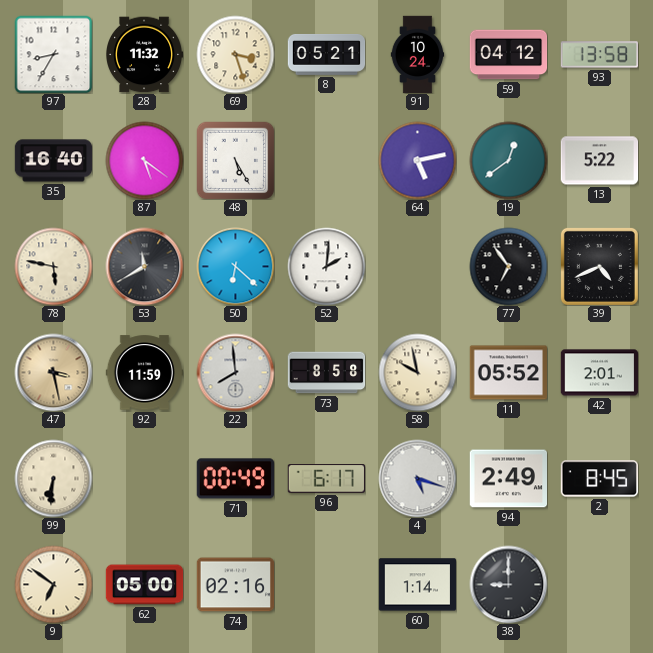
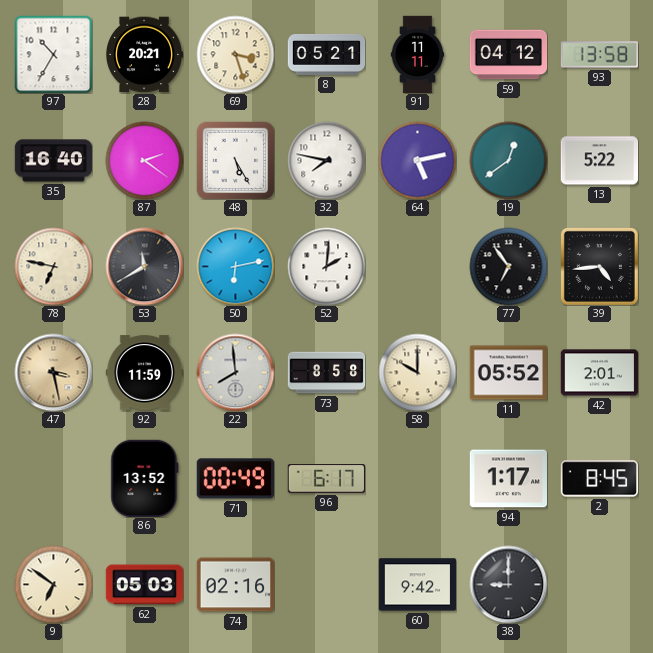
97: 8:35 -> 10:35
28: 11:32 -> 20:21
91: 10:24 -> 11:11
87: 5:21 -> 2:21
32: none -> 7:47
78: 5:47 -> 6:47
50: 6:22 -> 6:13
39: 4:41 -> 4:44
58: 9:58 -> 10:00
99: 6:31 -> none
86: none -> 13:52
4: 5:18 -> none
94: 2:49 -> 1:17
62: 05:00 -> 05:03
60: 1:14 -> 9:42
